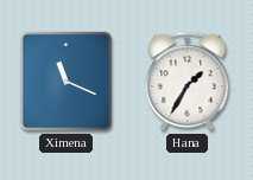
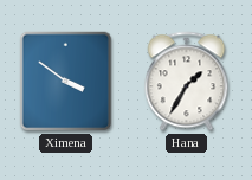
Ximena: 11:19 -> 3:51
